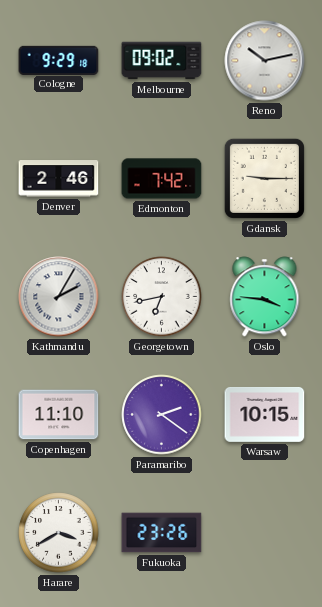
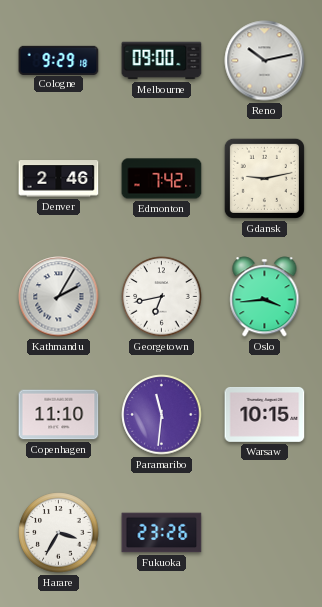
Melbourne: 09:02 -> 09:00
Gdansk: 9:15 -> 9:13
Oslo: 3:46 -> 3:44
Paramaribo: 2:21 -> 11:31
Harare: 3:40 -> 3:35
